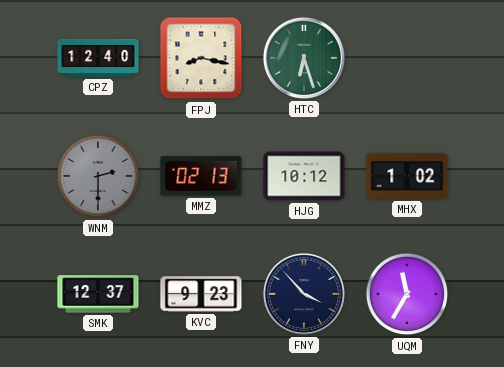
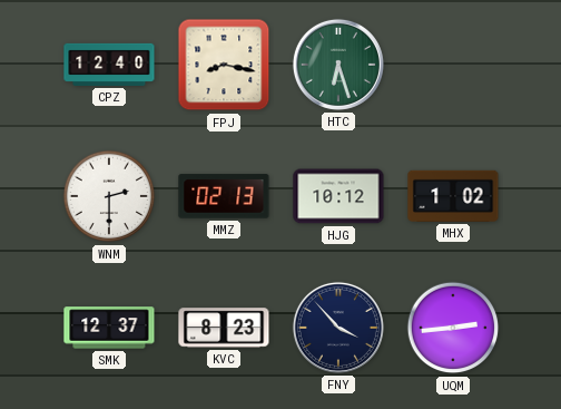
WNM dial: grey -> white
KVC: 9:23 -> 8:23
UQM: 11:35 -> 2:44
